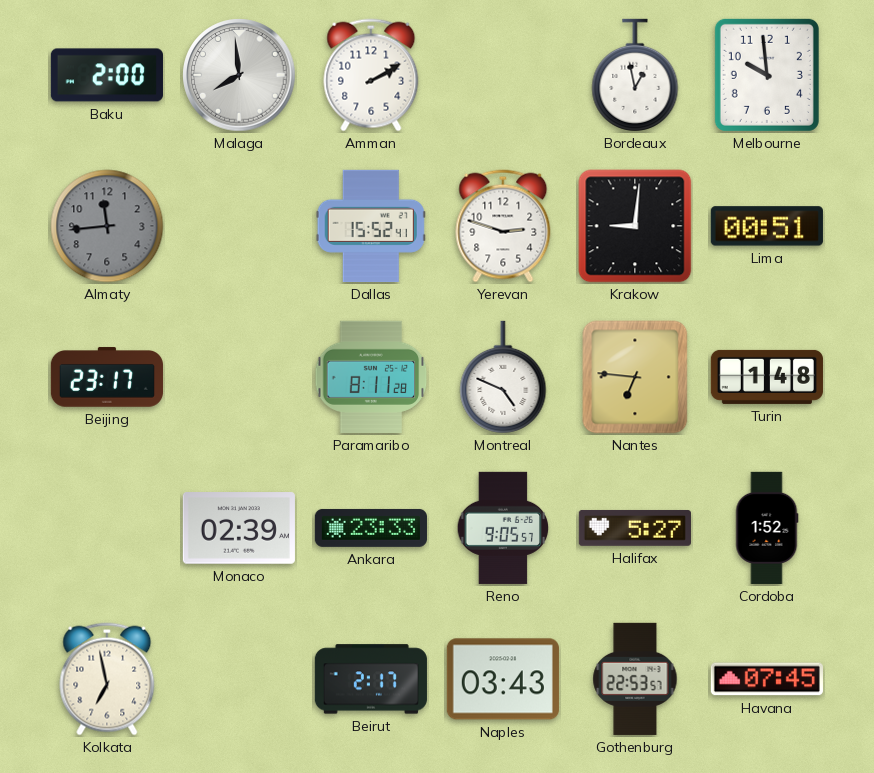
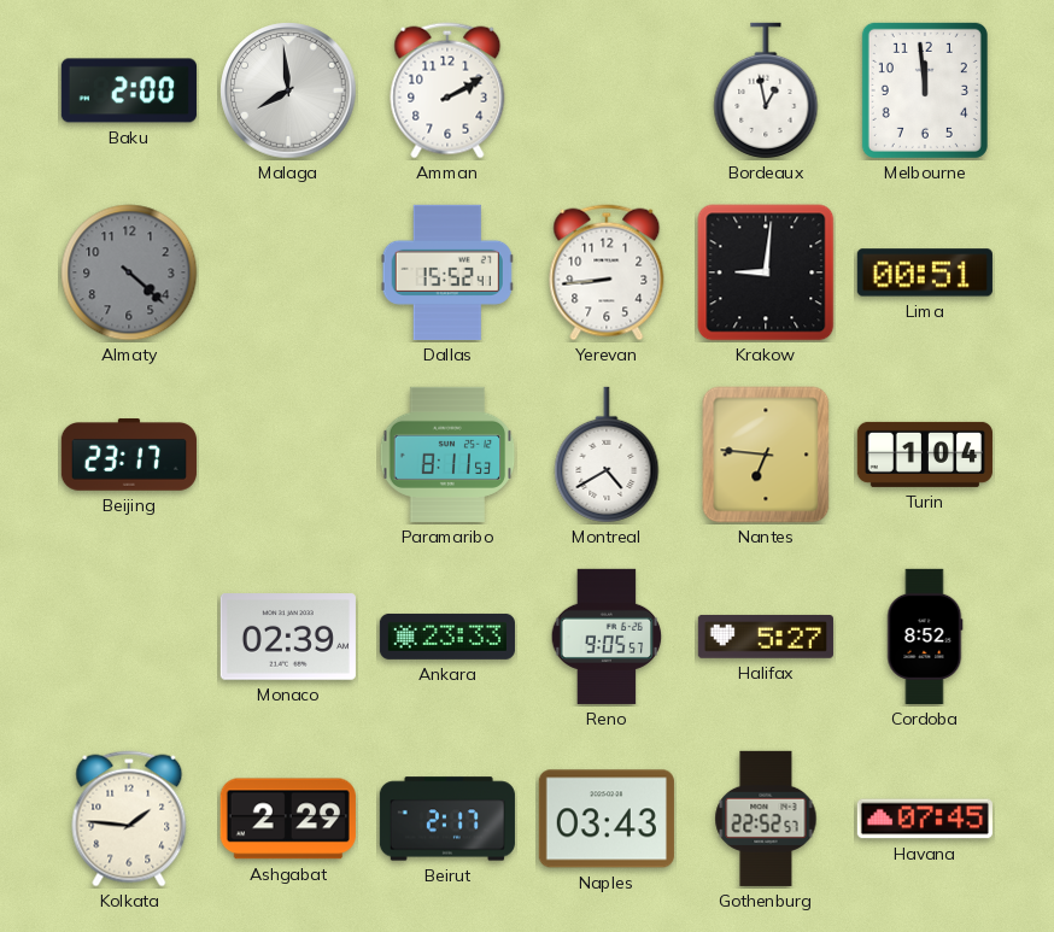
Melbourne: 9:59 -> 11:59
Almaty: 11:44 -> 4:22
Yerevan: 2:48 -> 8:44
Paramaribo: 8:11:28 -> 8:11:53
Montreal: 4:49 -> 4:40
Turin: 1:48 -> 1:04
Cordoba: 1:52 -> 8:52
Kolkata: 6:58 -> 1:46
Ashgabat: none -> 2:29
Gothenburg: 22:53 -> 22:52
